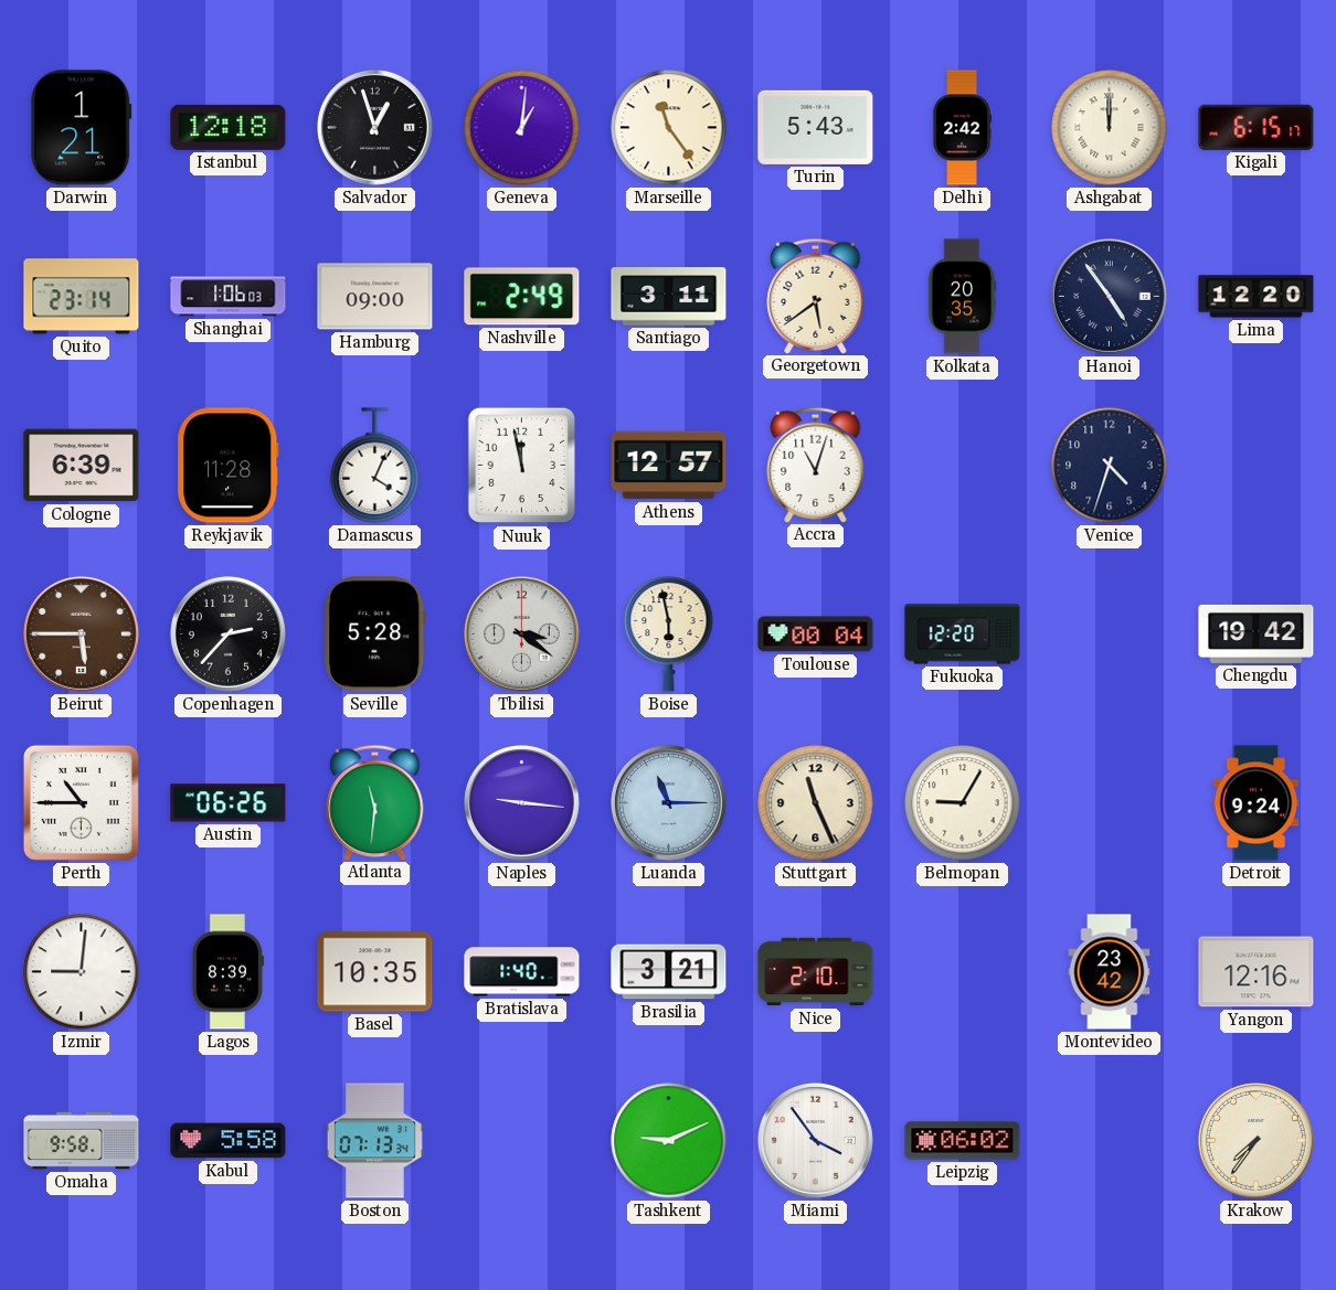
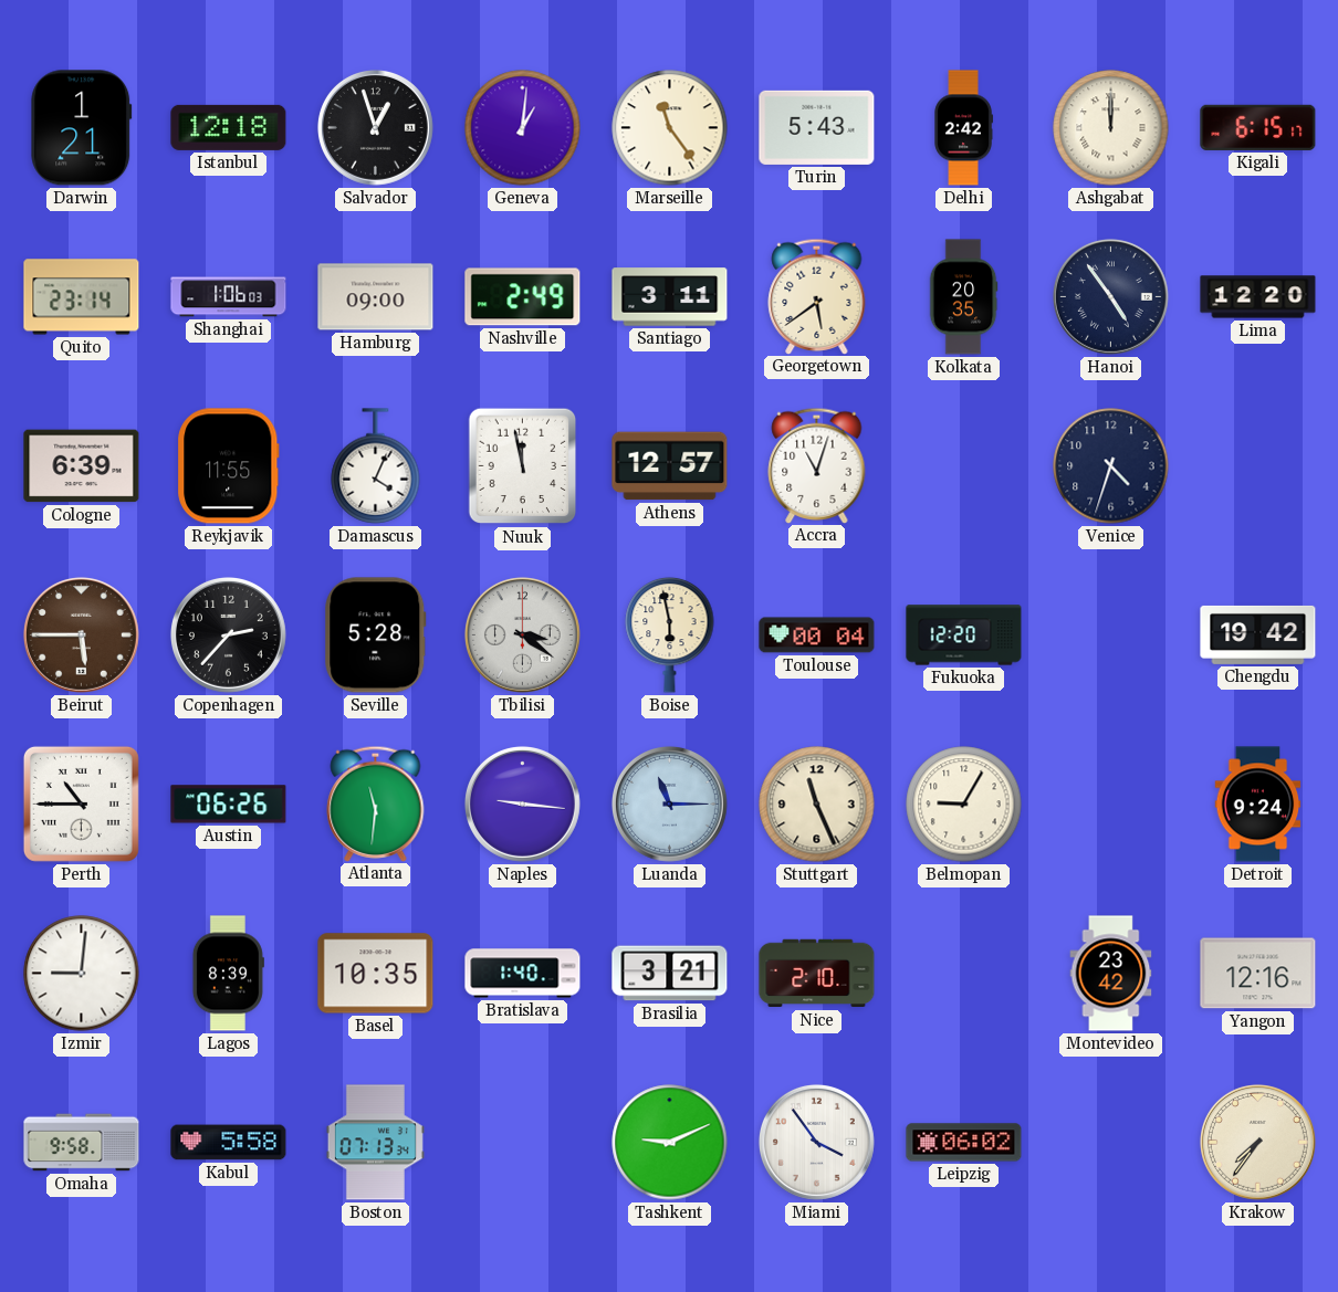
Reykjavik: 11:28 -> 11:55
